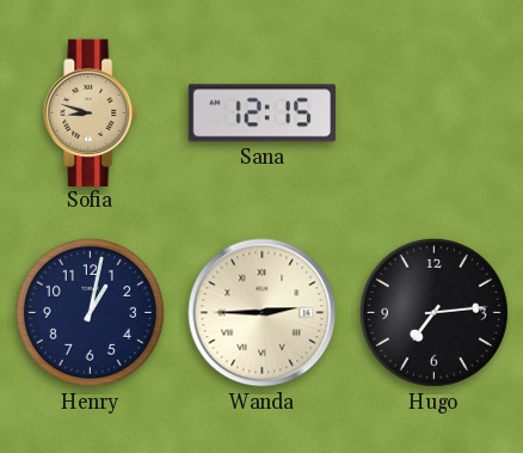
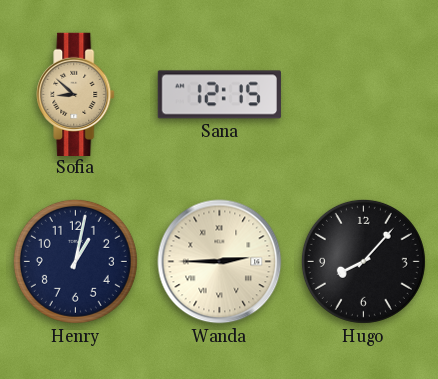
Sofia: 8:48 -> 8:52
Hugo: 7:14 -> 8:07
